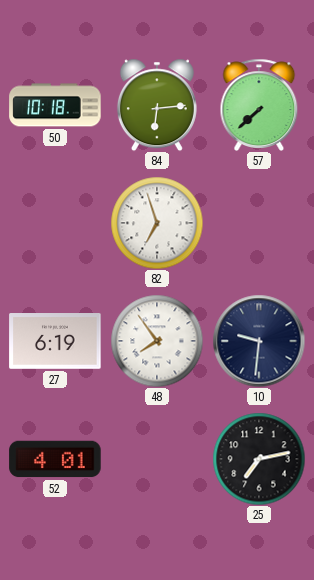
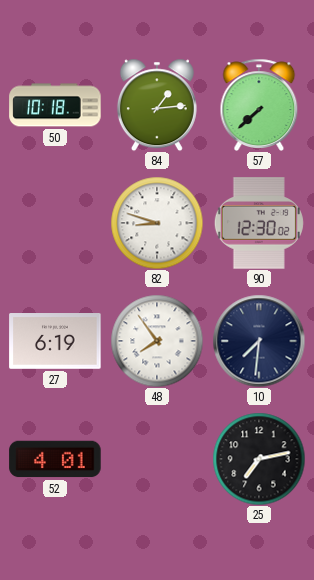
84: 6:14 -> 1:14
82: 6:57 -> 8:48
90: none -> 12:30
10: 9:31 -> 7:31
